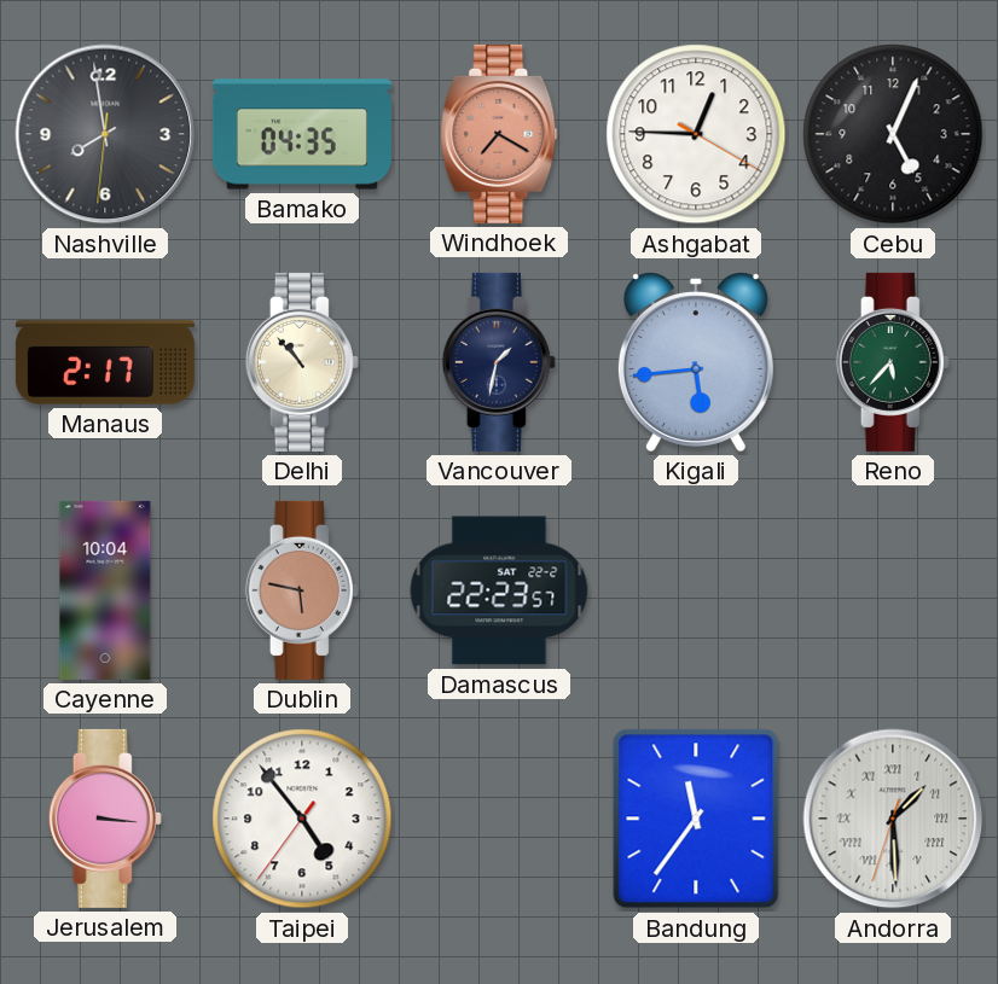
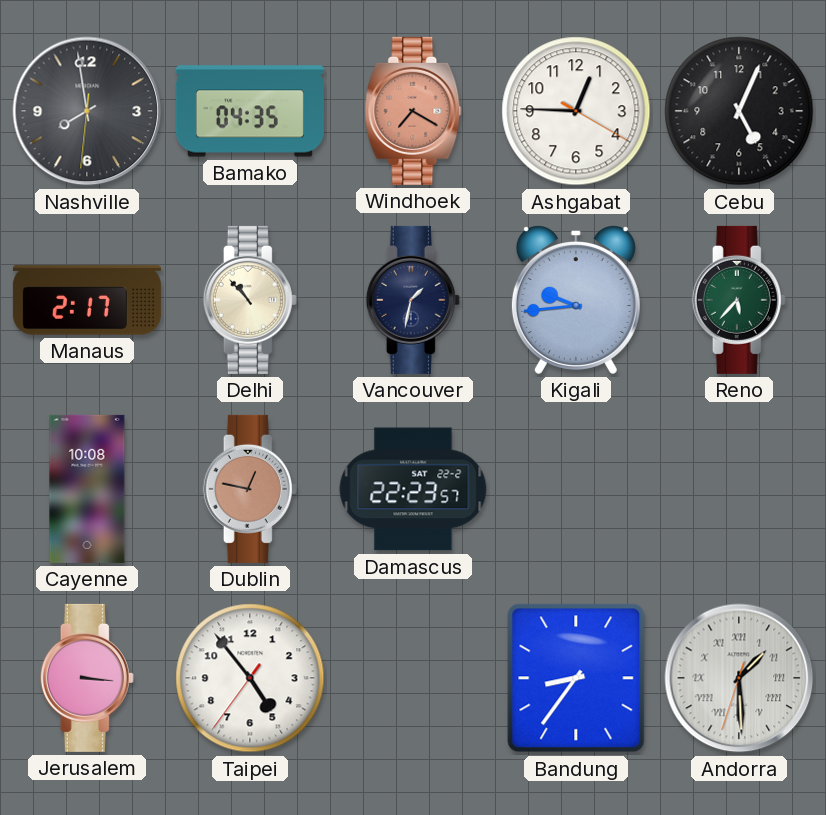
Kigali: 5:44 -> 9:44
Cayenne: 10:04 -> 10:08
Dublin: 5:47 -> 12:47
Bandung: 11:36 -> 8:36
